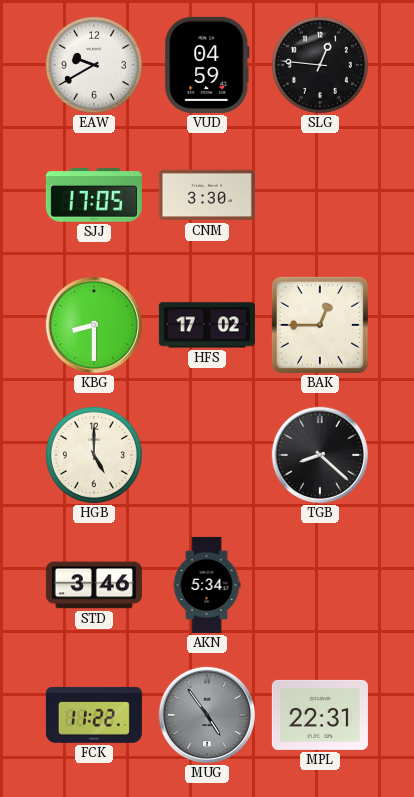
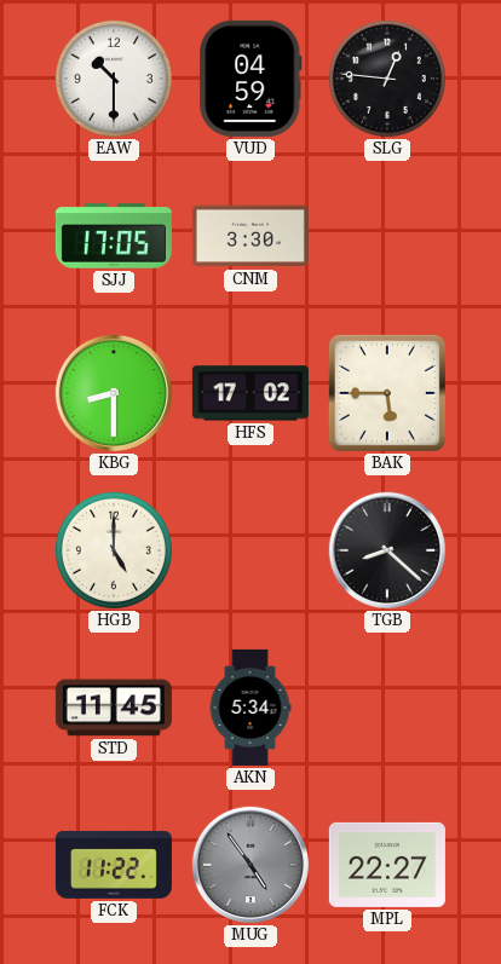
EAW: 9:40 -> 10:30
BAK: 12:45 -> 5:45
STD: 3:46 -> 11:45
MPL: 22:31 -> 22:27
